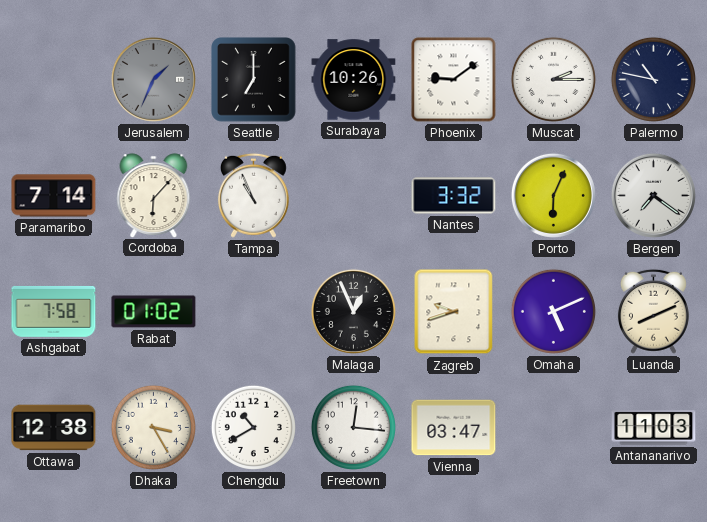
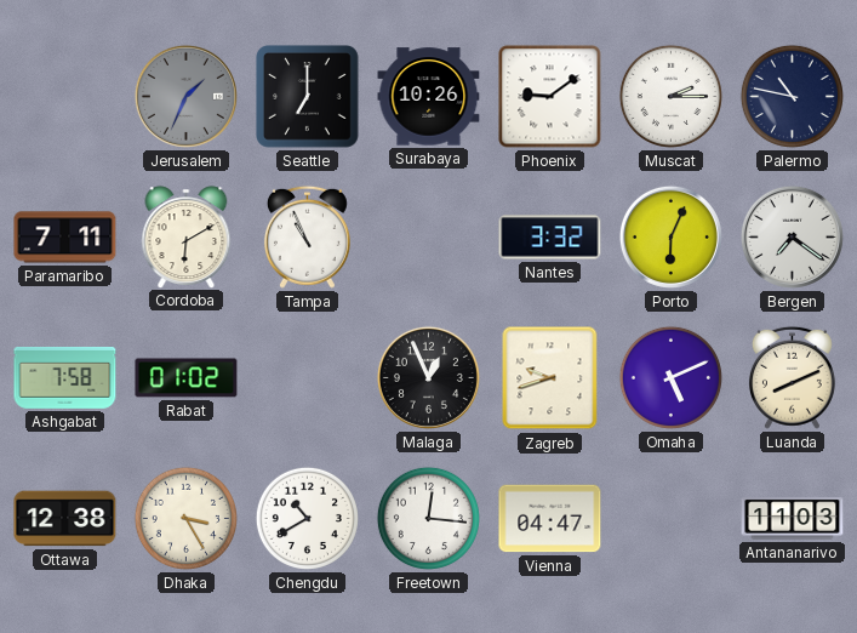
Paramaribo: 7:14 -> 7:11
Cordoba: 6:07 -> 6:10
Vienna: 03:47 -> 04:47
